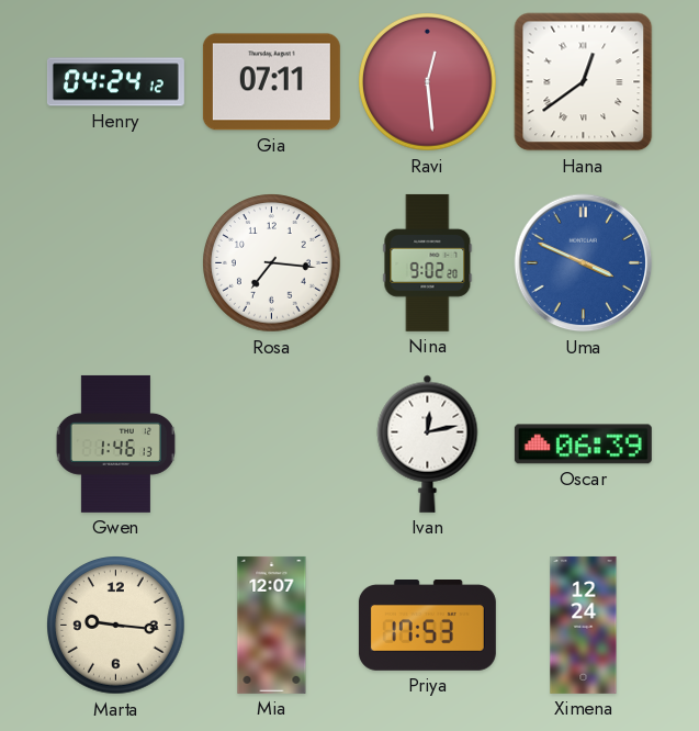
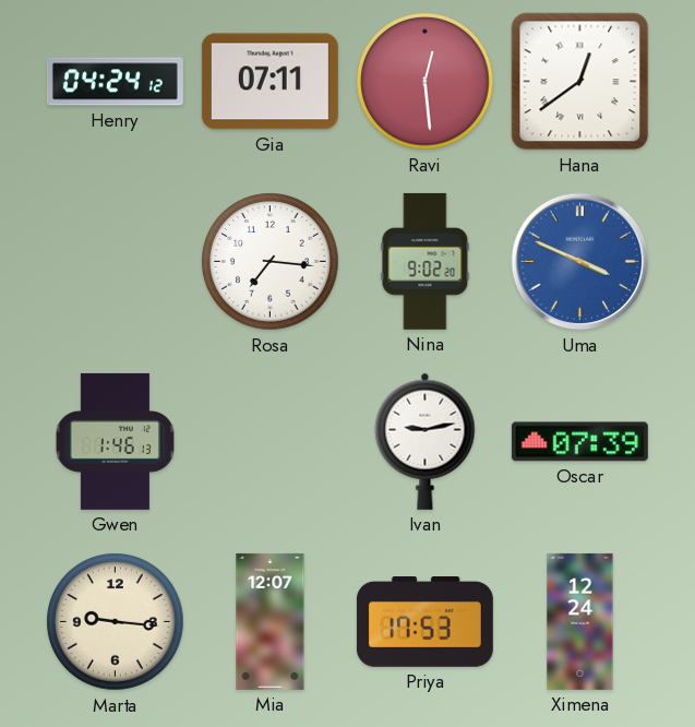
Ivan: 12:13 -> 9:13
Oscar: 06:39 -> 07:39
